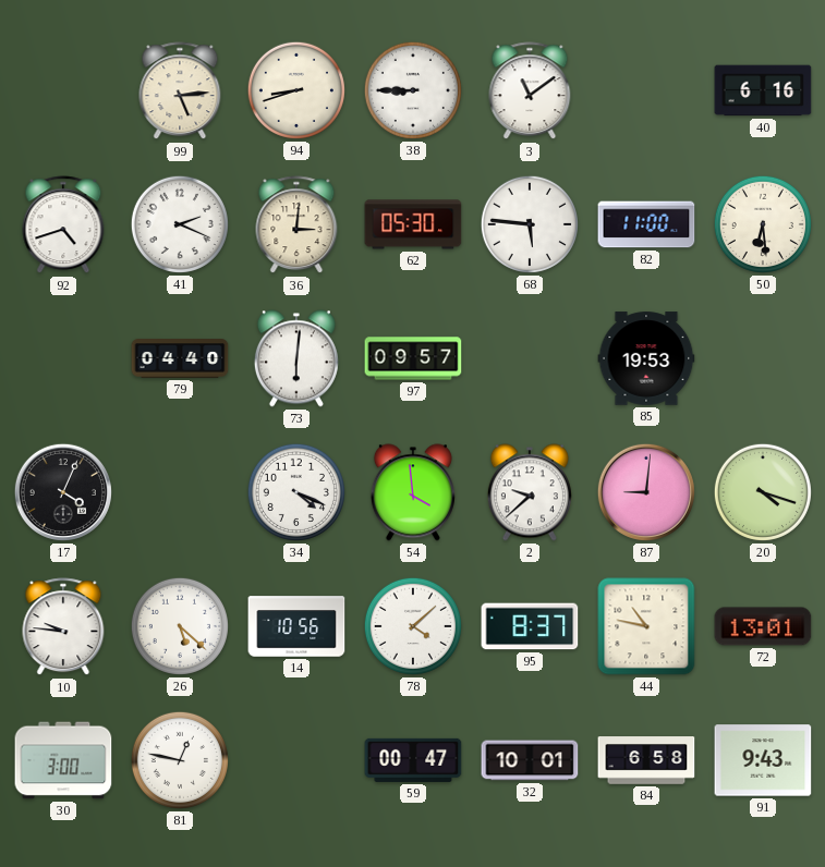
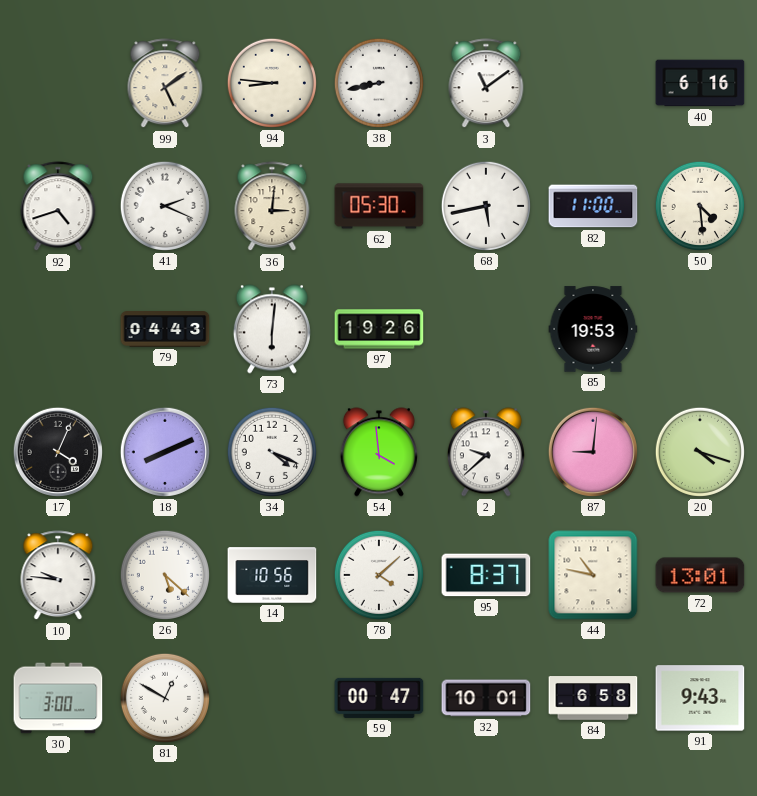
99: 5:14 -> 5:09
94: 8:42 -> 8:46
38: 8:45 -> 8:43
68: 5:46 -> 5:43
50: 6:29 -> 4:29
79: 04:40 -> 04:43
97: 09:57 -> 19:26
18: none -> 8:11
81: 12:47 -> 12:50
